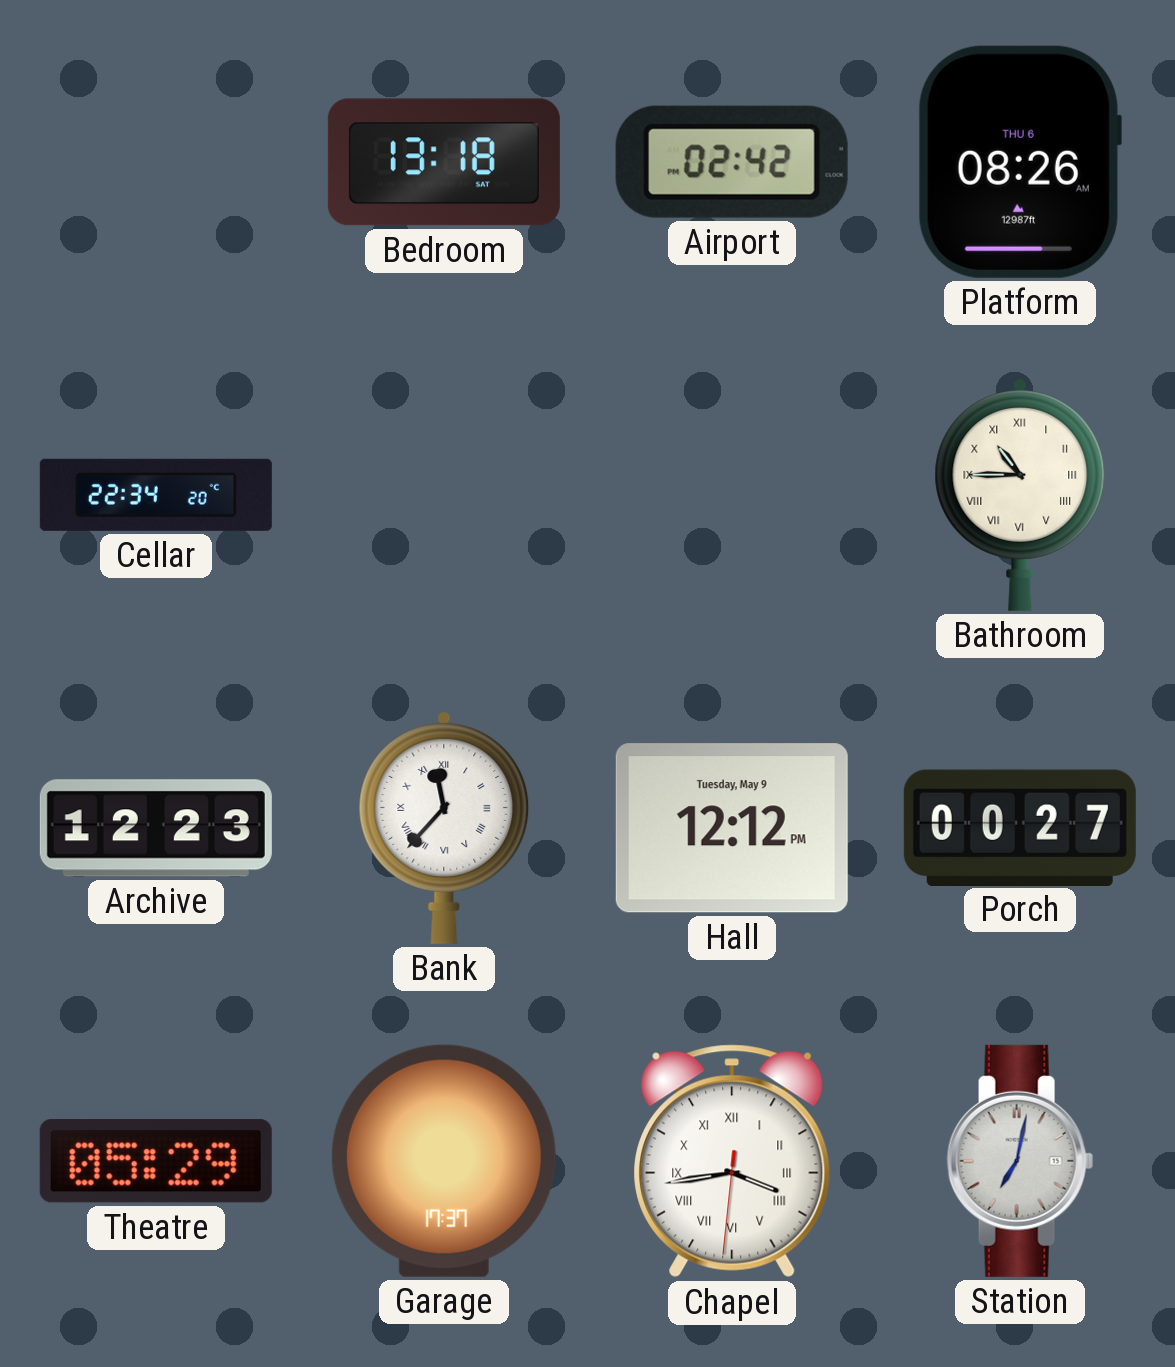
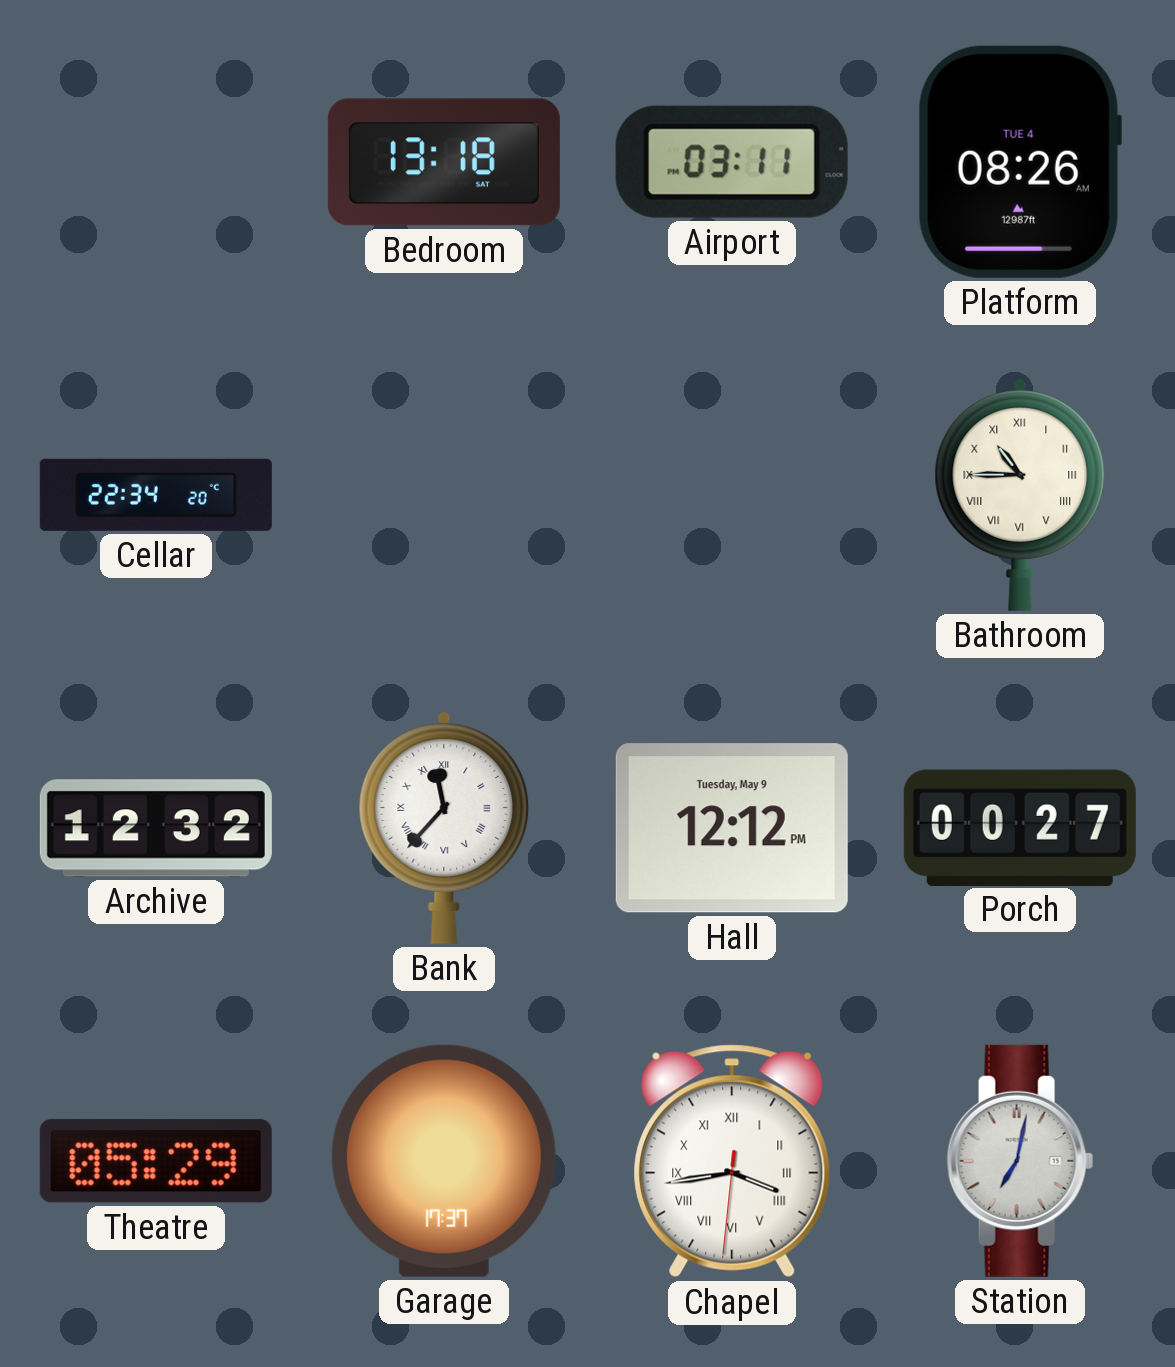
Airport: 02:42 -> 03:11
Platform date: THU 6 -> TUE 4
Archive: 12:23 -> 12:32
